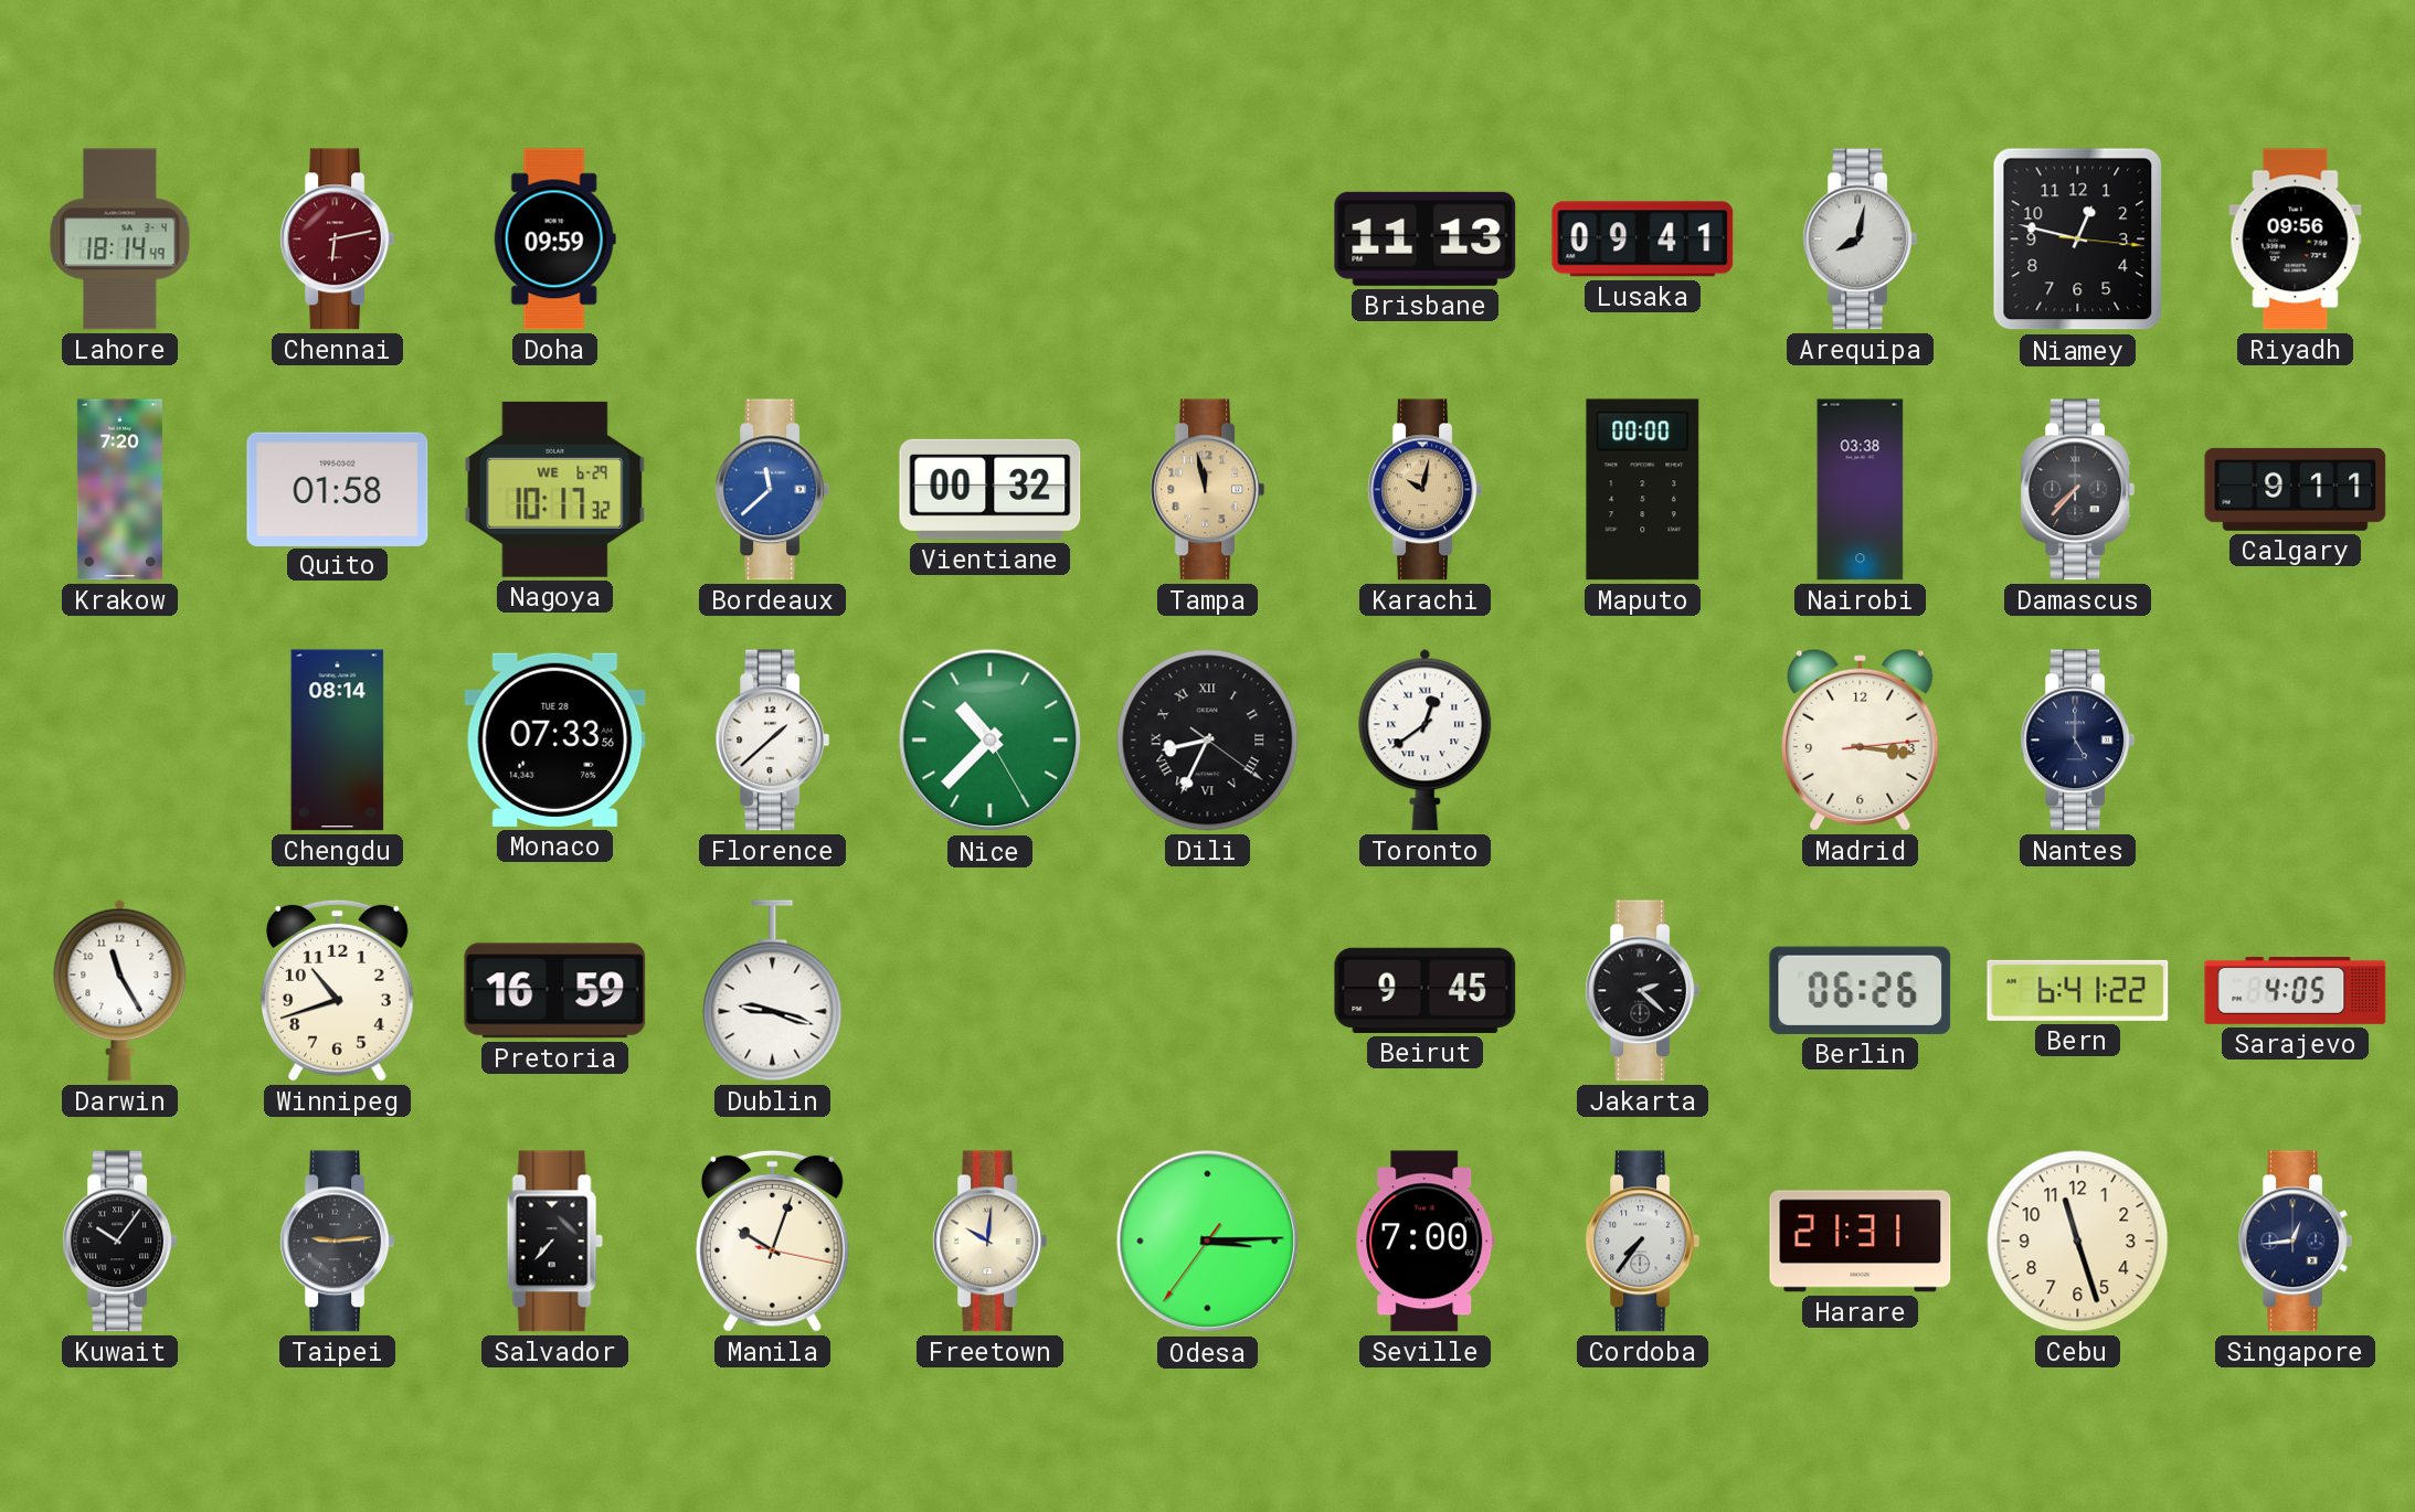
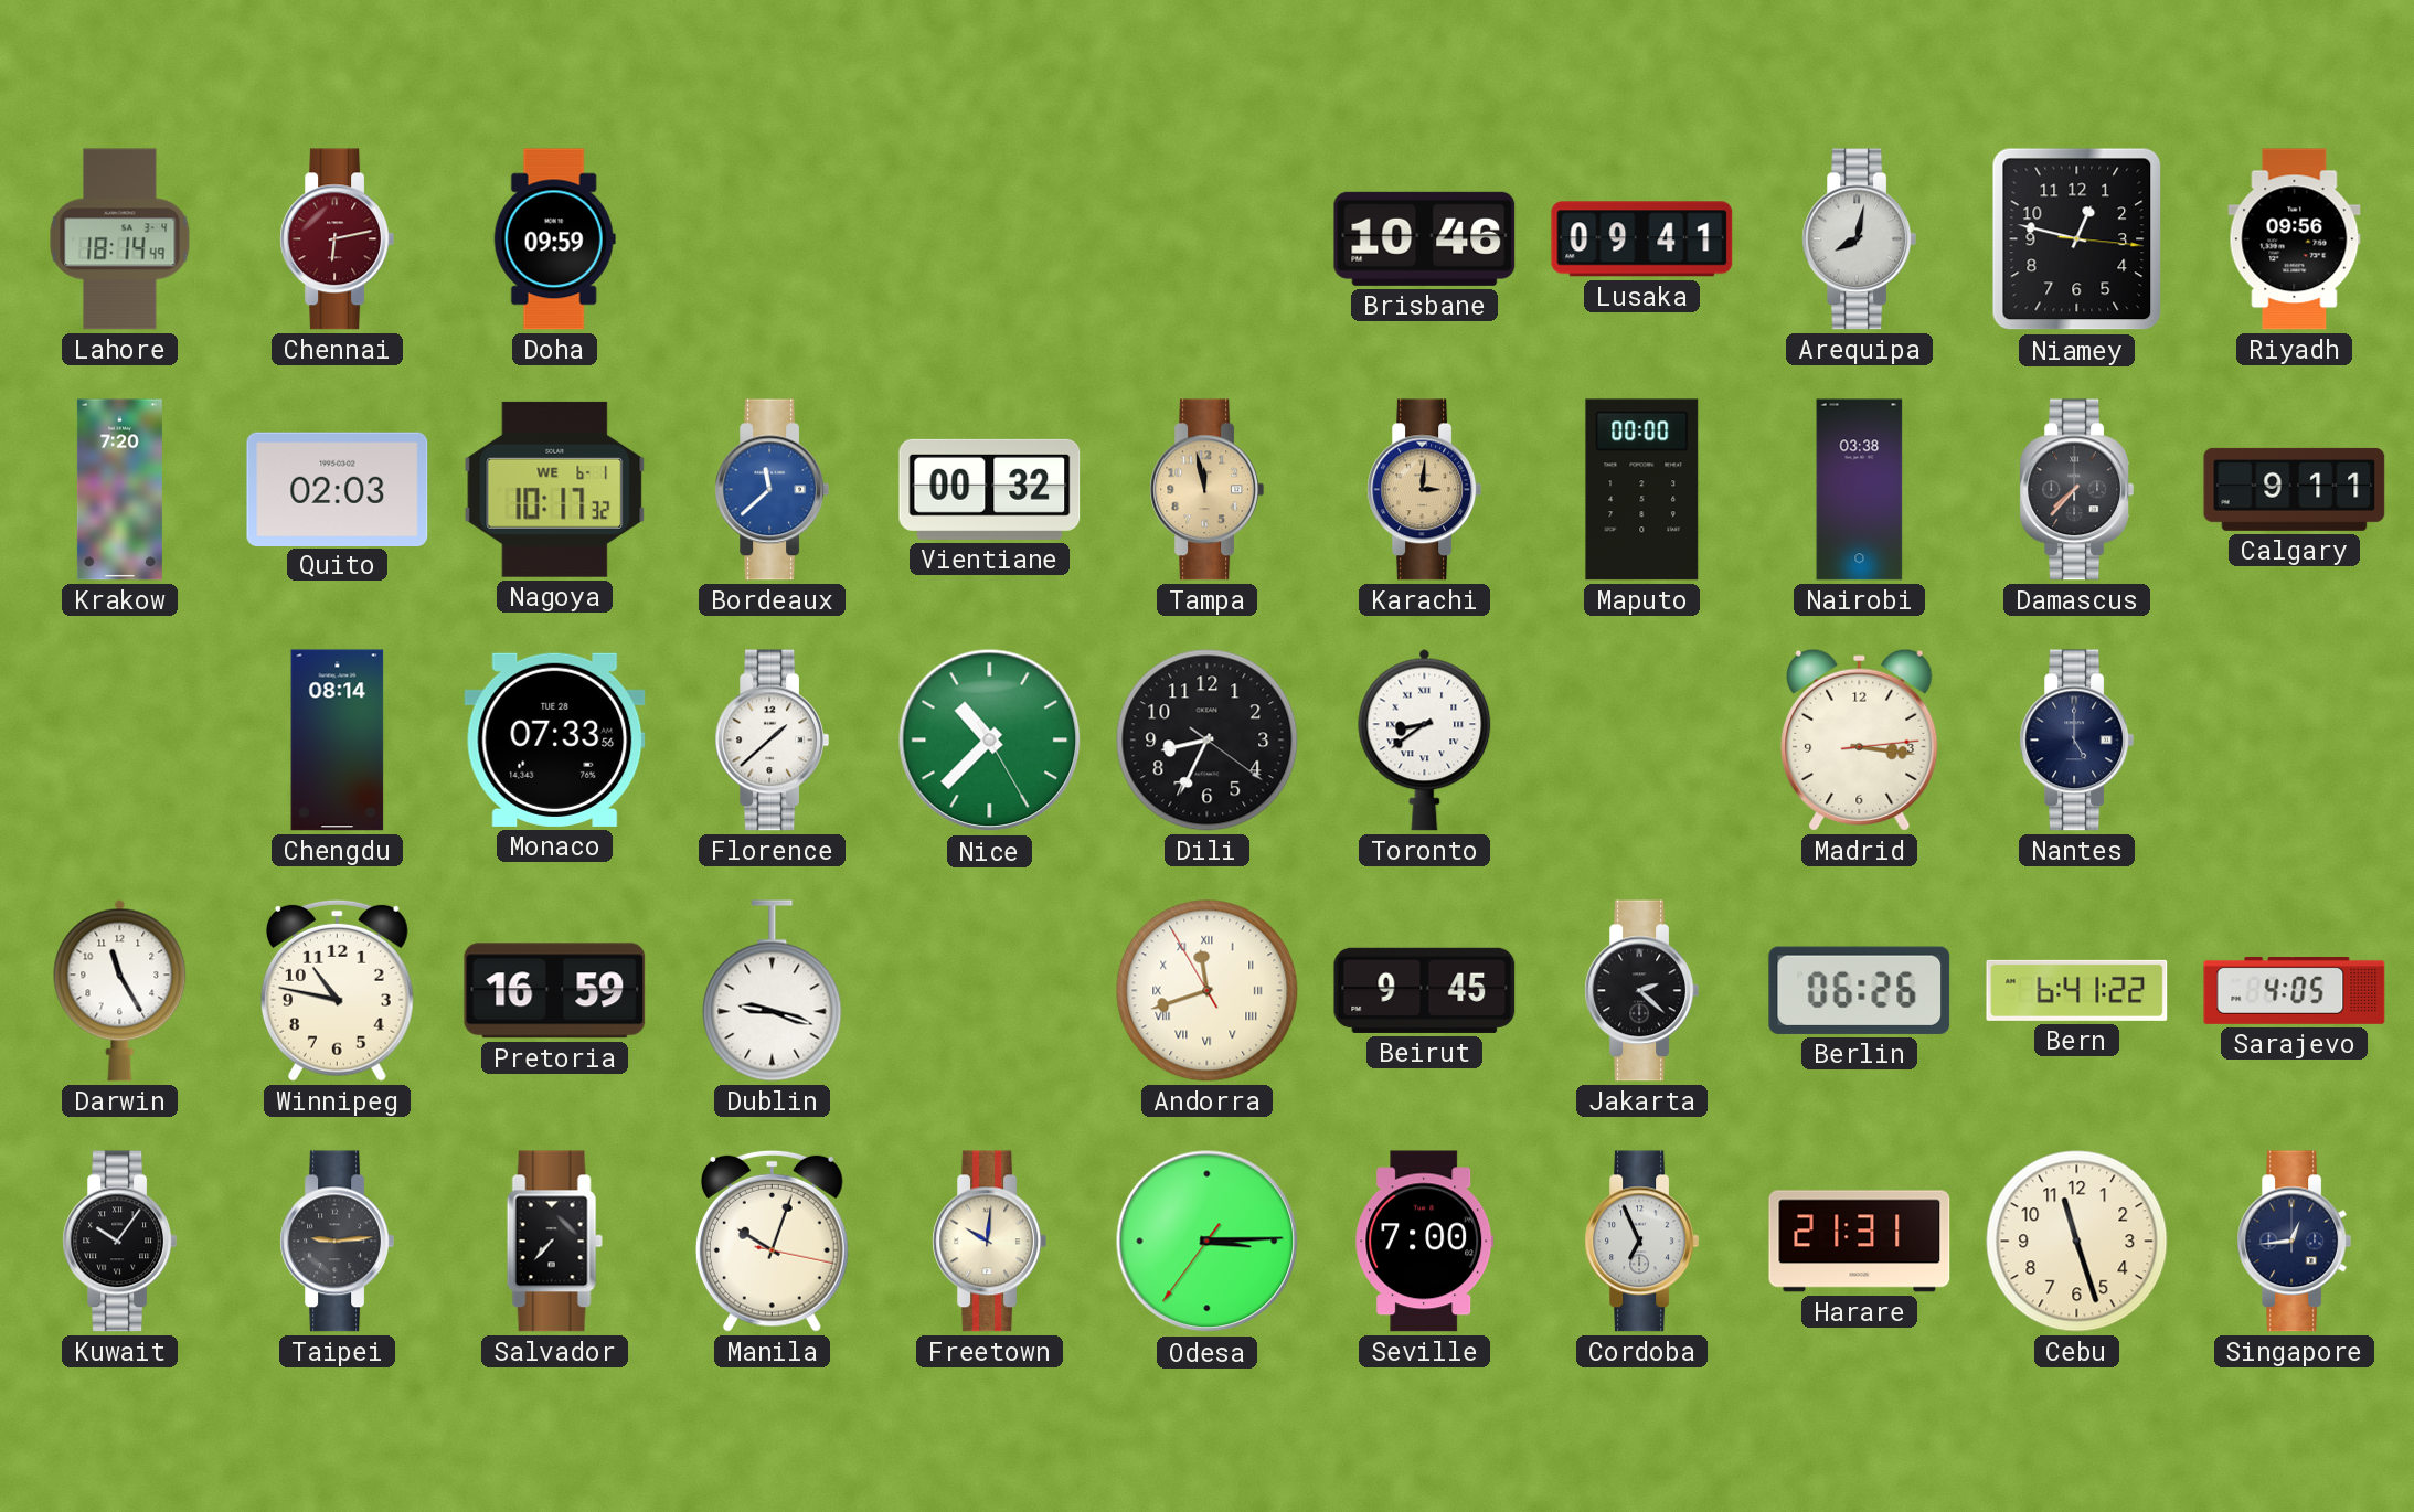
Brisbane: 11:13 -> 10:46
Quito: 01:58 -> 02:03
Nagoya date: WE 6-29 -> WE 6-1
Karachi: 10:02 -> 3:01
Dili numerals: Roman -> Arabic
Toronto: 12:39 -> 8:39
Winnipeg: 10:42 -> 10:47
Andorra: none -> 11:41
Cordoba: 7:36 -> 6:56
